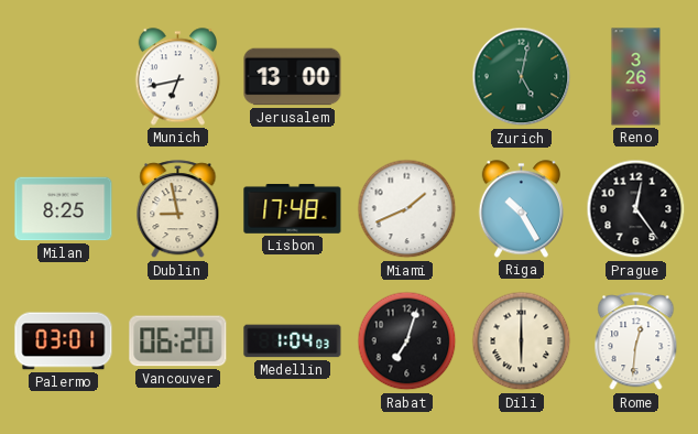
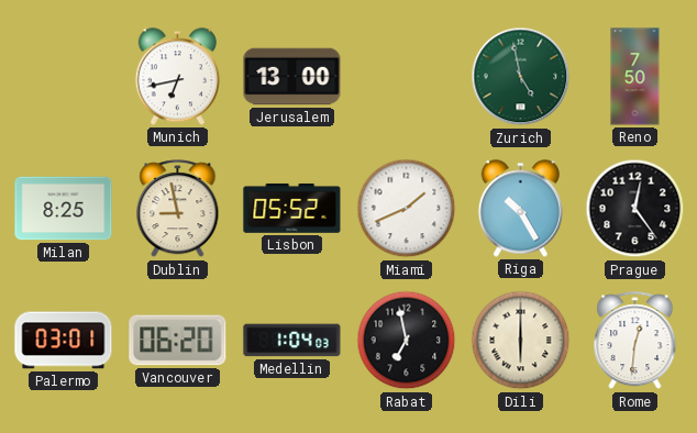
Zurich: 5:02 -> 4:58
Reno: 3:26 -> 7:50
Lisbon: 17:48 -> 05:52
Rabat: 7:03 -> 6:58
